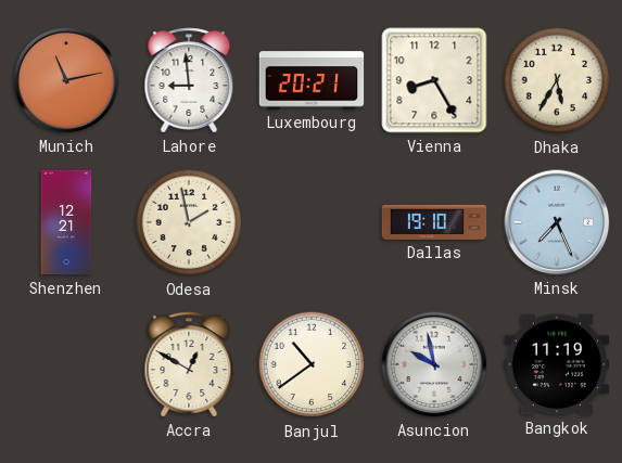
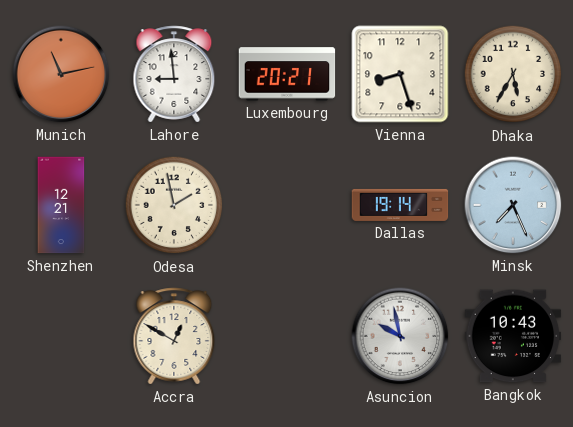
Vienna: 8:25 -> 8:27
Dallas: 19:10 -> 19:14
Banjul: 10:39 -> none
Bangkok: 11:19 -> 10:43
